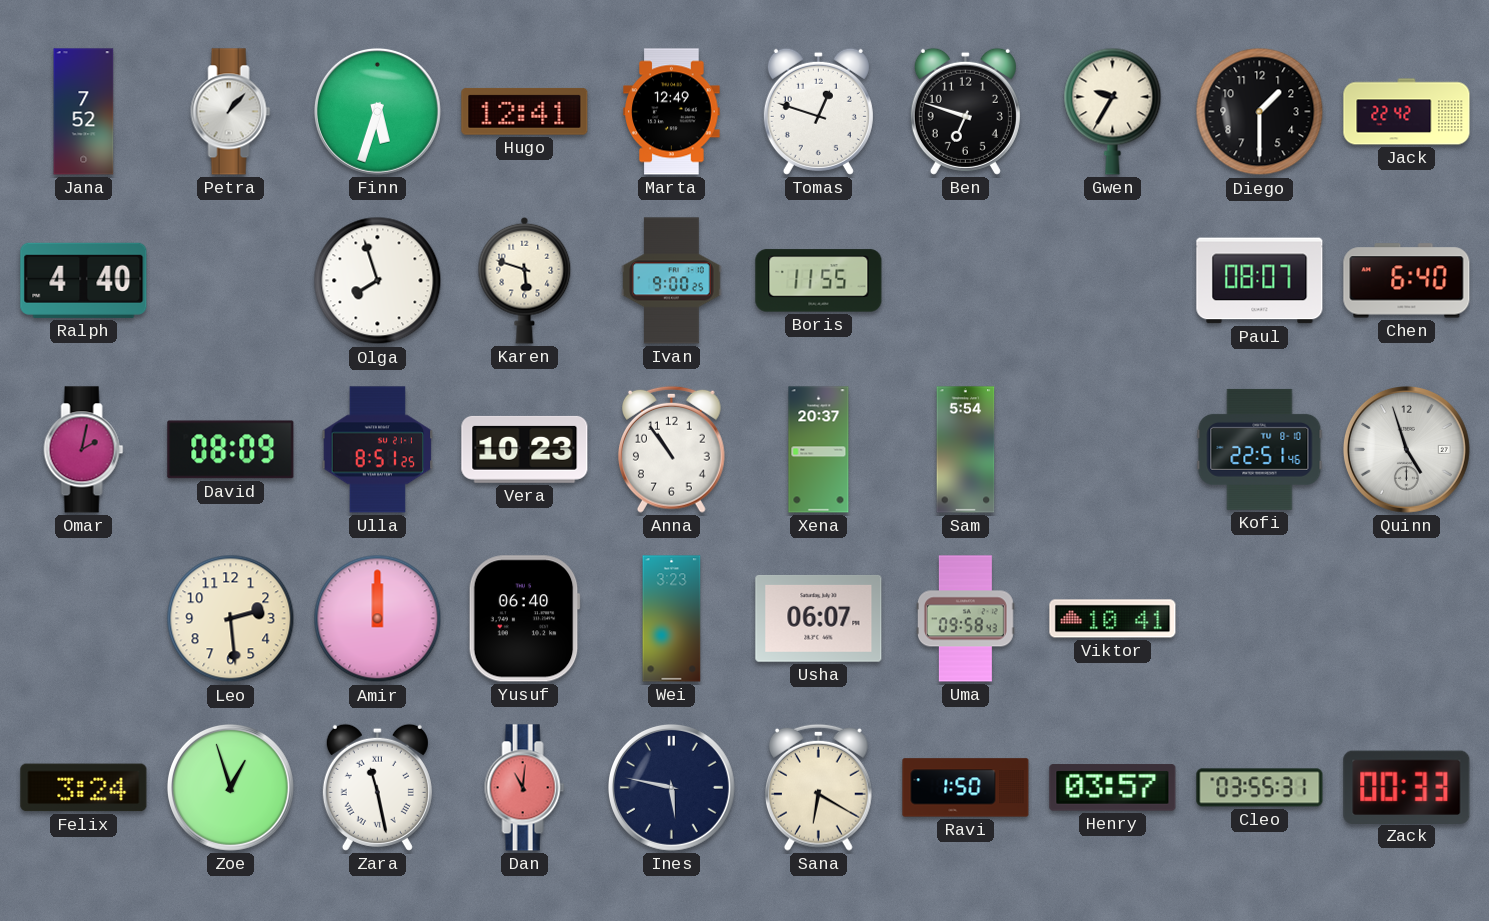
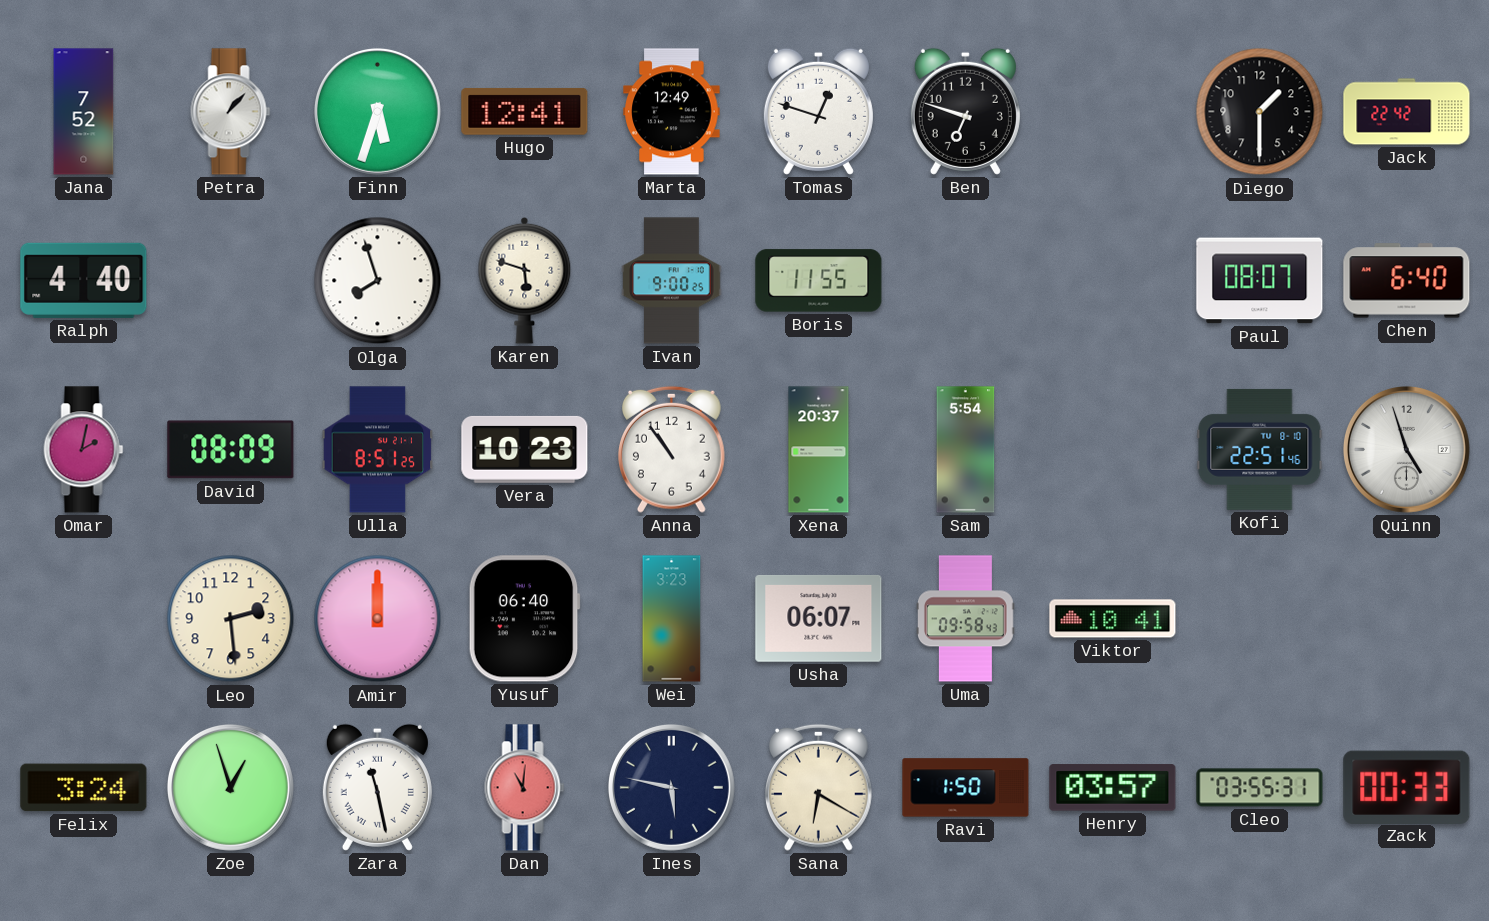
Gwen: 9:35 -> none
